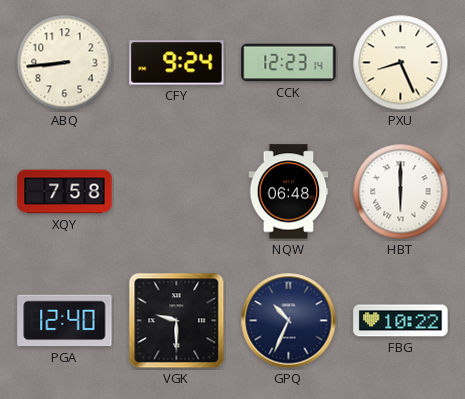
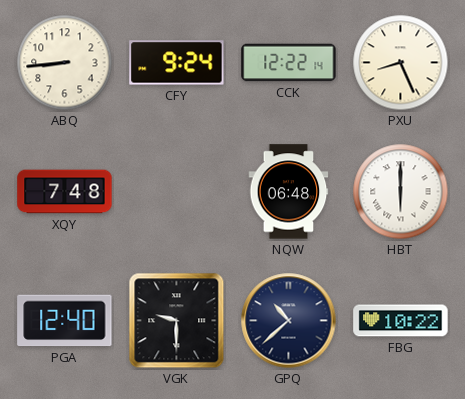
CCK: 12:23 -> 12:22
XQY: 7:58 -> 7:48
GPQ: 10:34 -> 10:38
